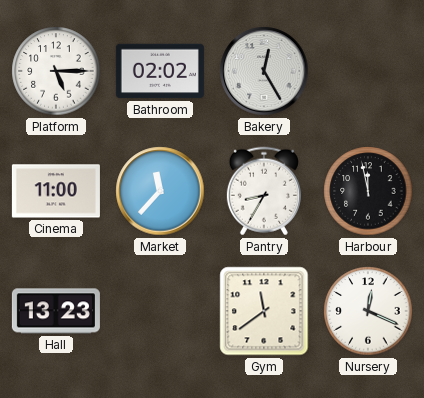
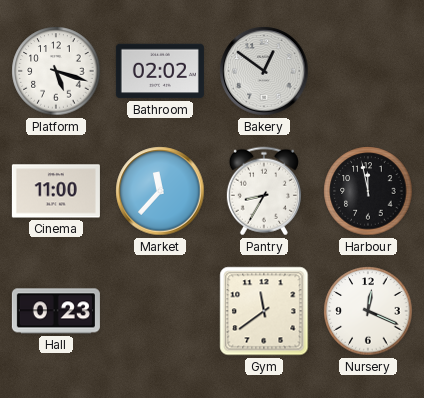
Platform: 5:15 -> 5:18
Bakery: 12:25 -> 12:51
Hall: 13:23 -> 0:23
